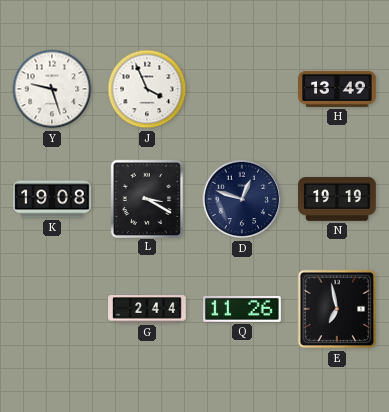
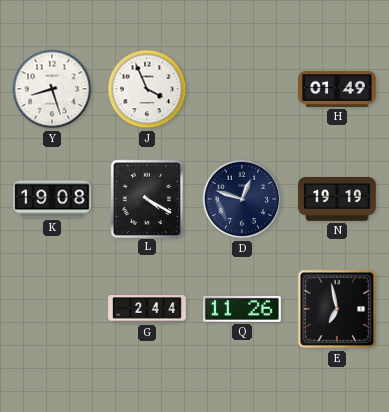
Y: 9:27 -> 8:27
H: 13:49 -> 01:49
L: 3:20 -> 4:20
